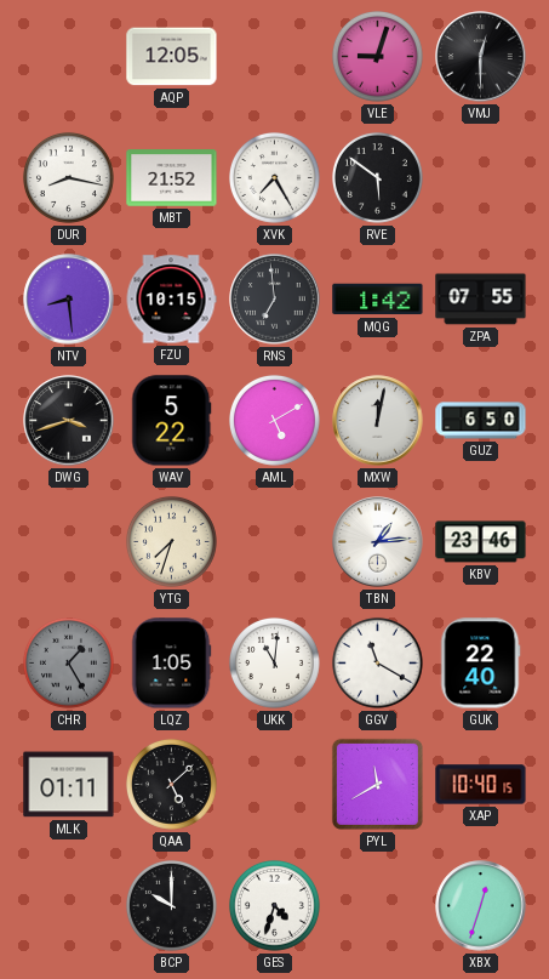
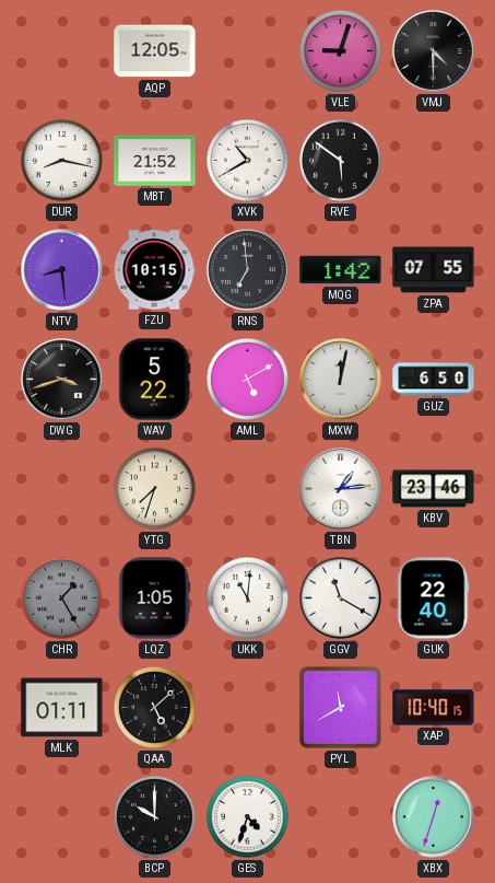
VMJ: 12:30 -> 4:30
XVK: 7:25 -> 10:40
